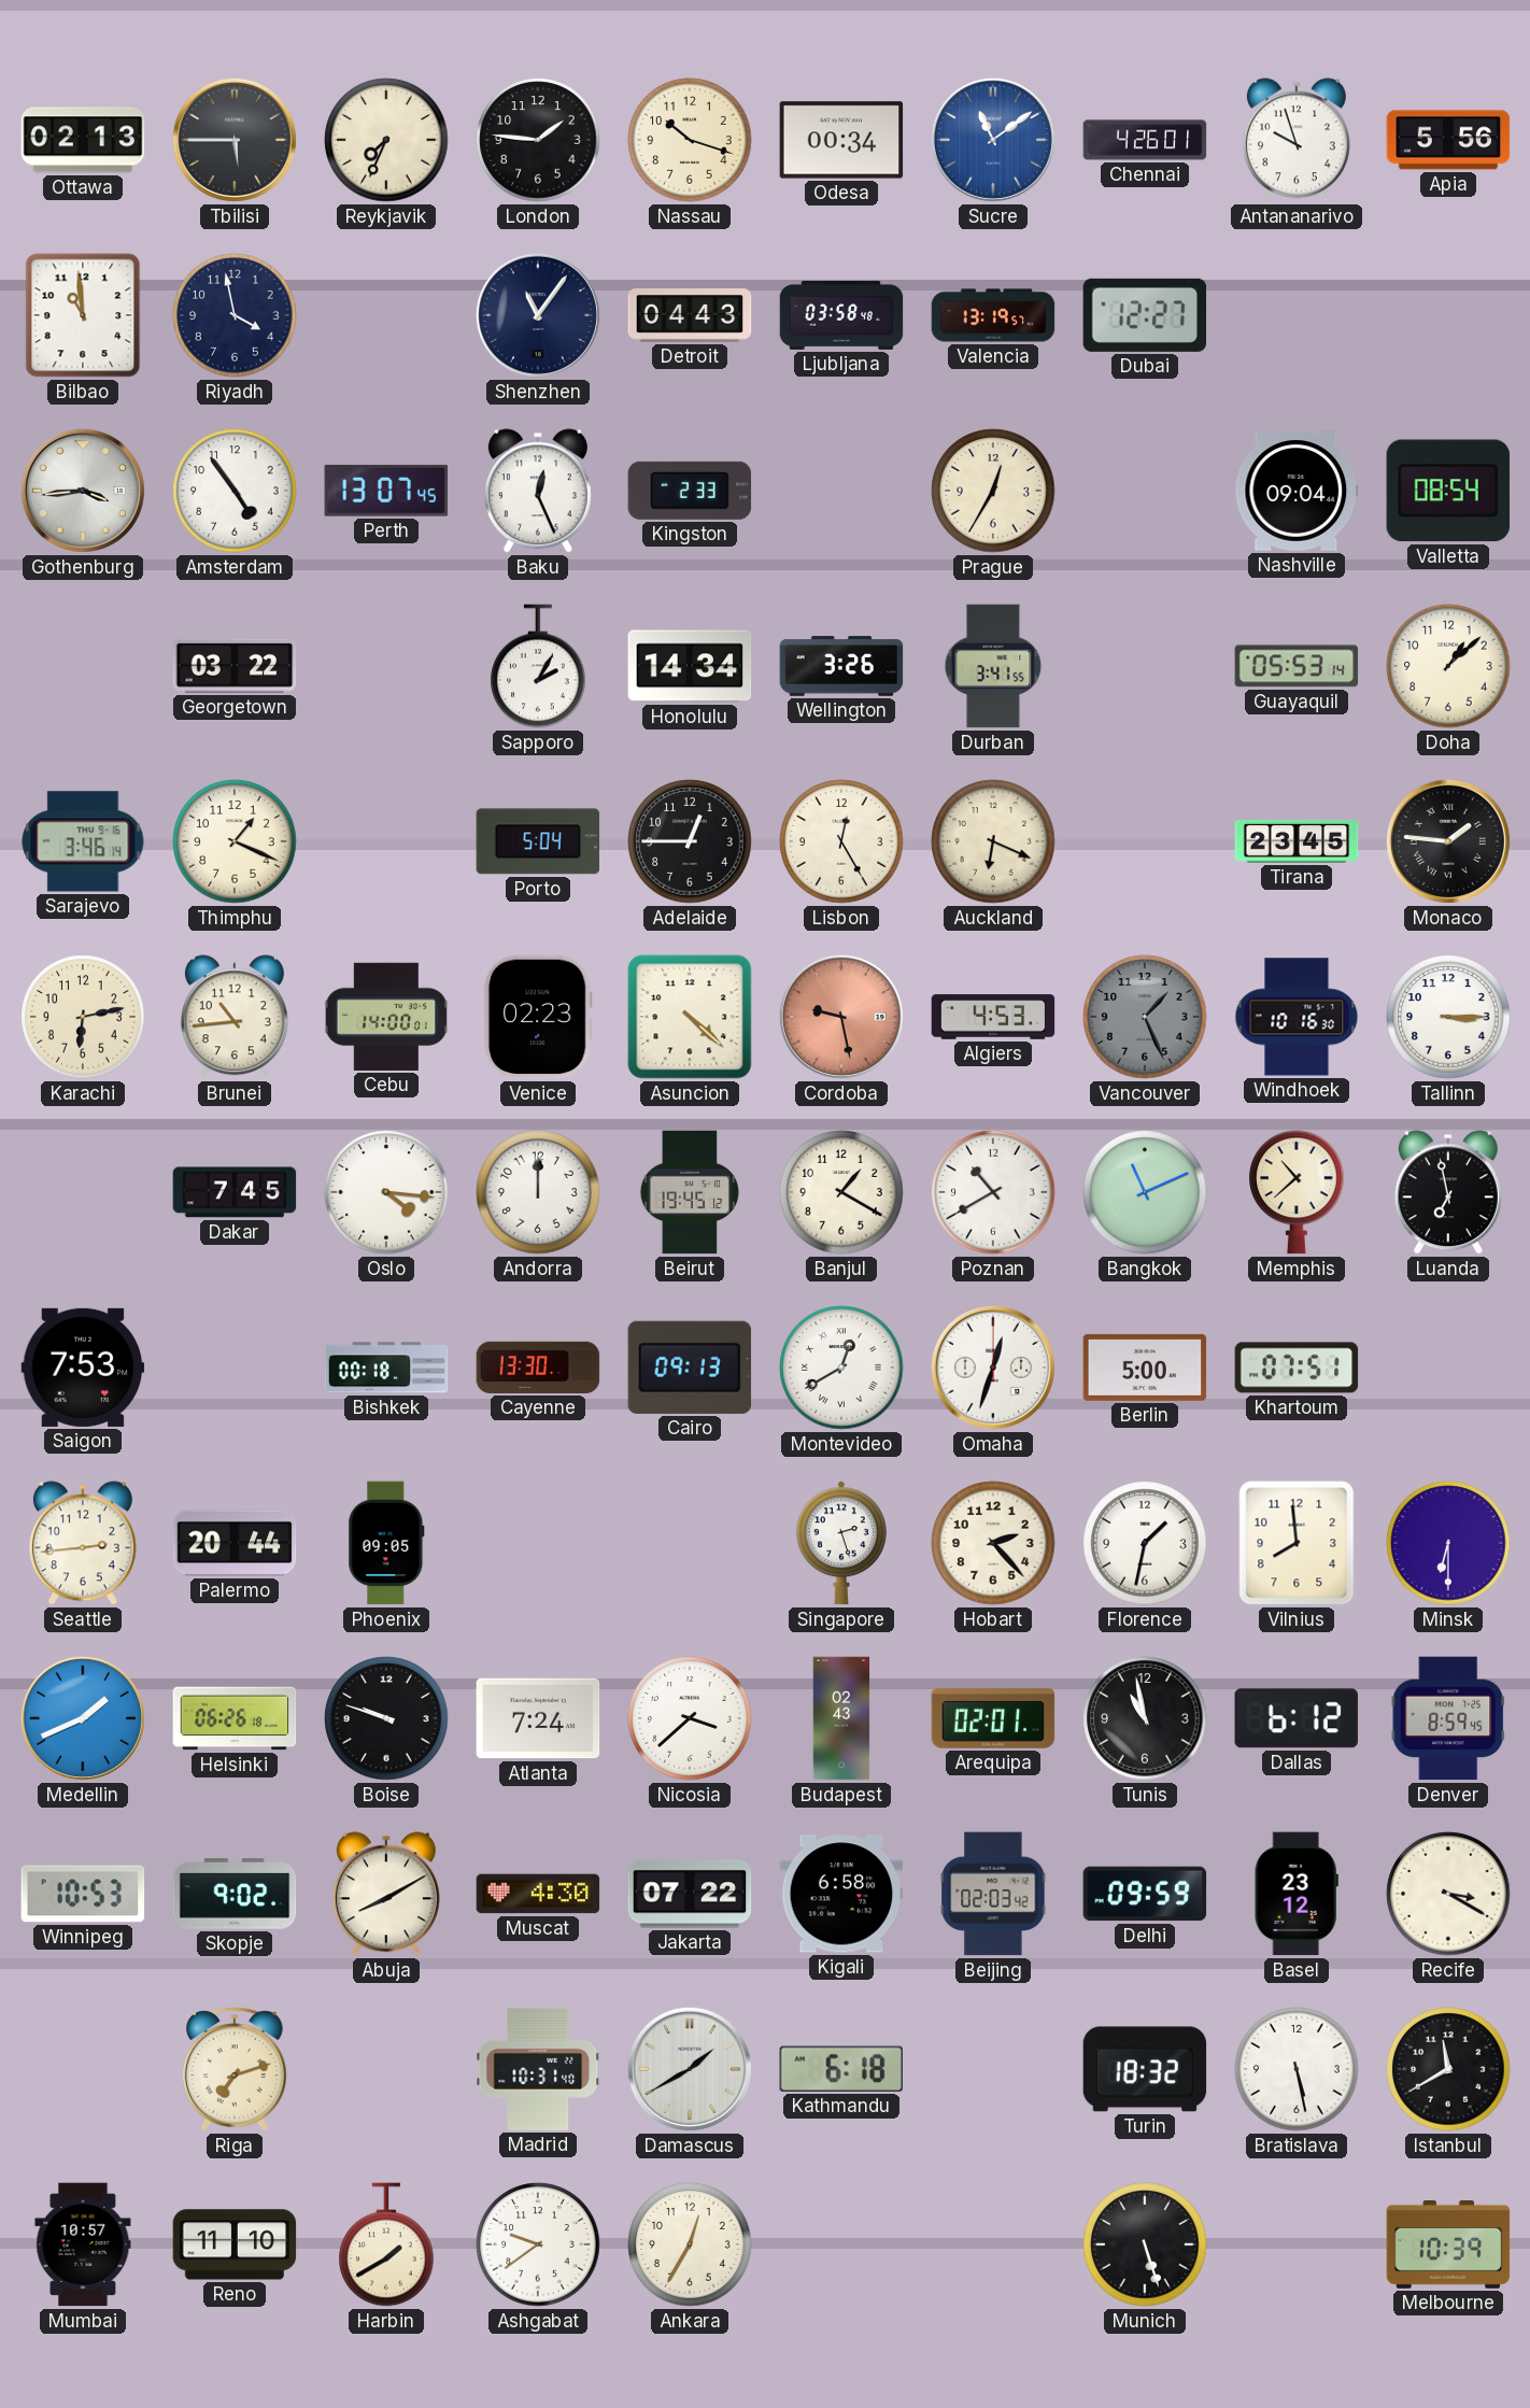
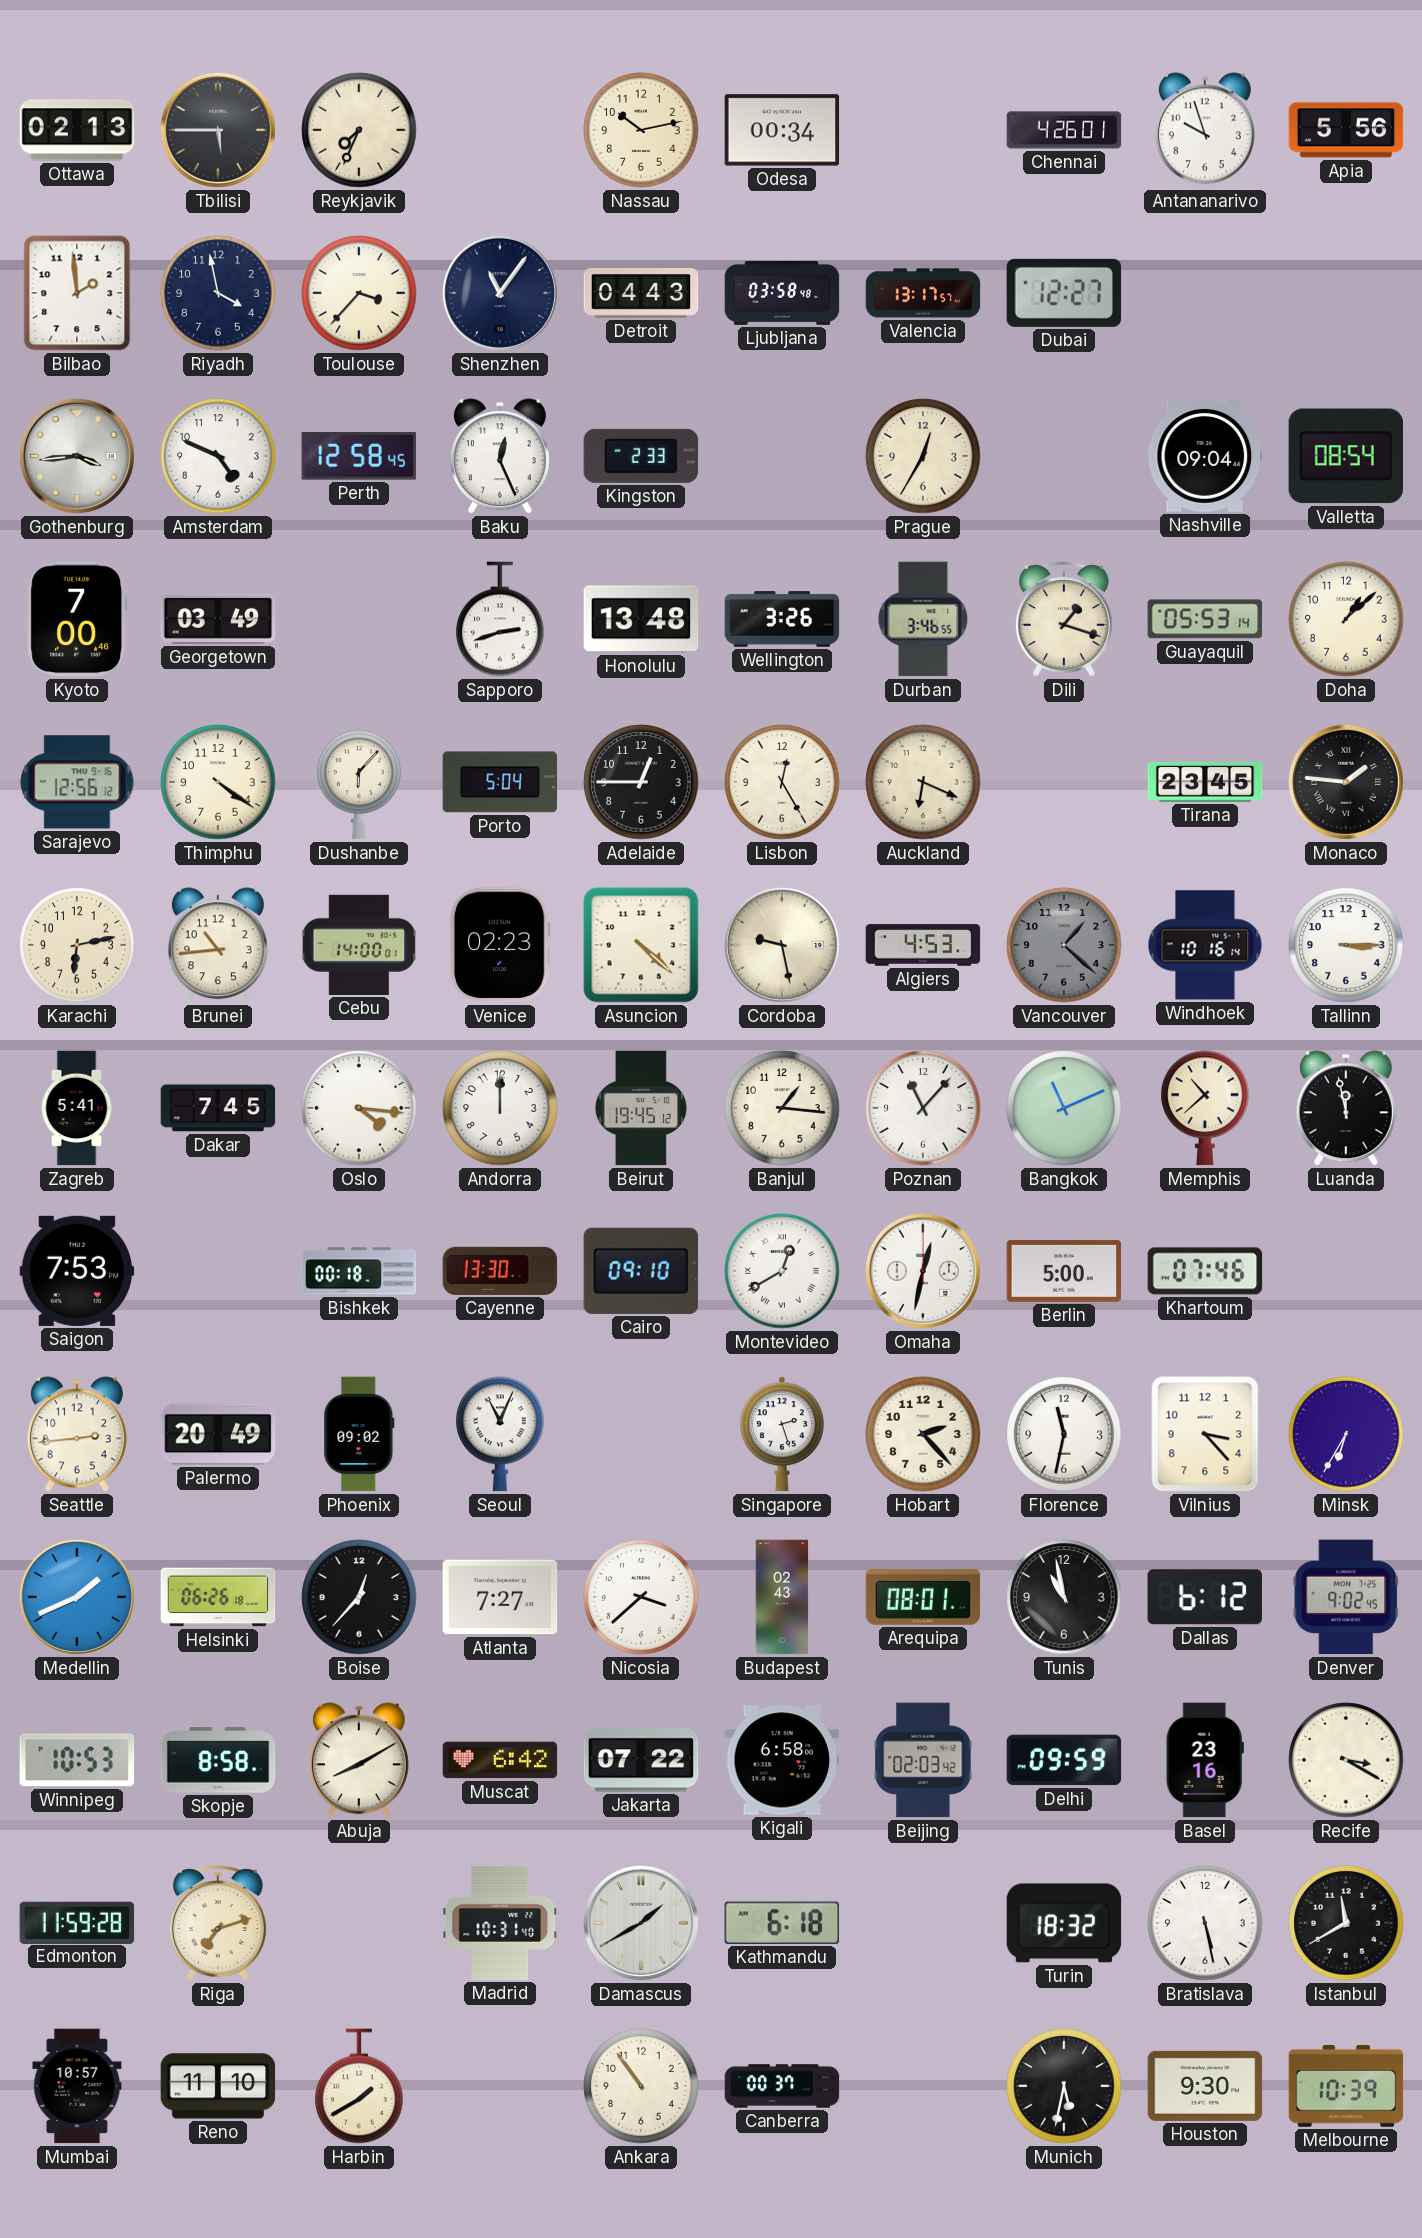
London: 1:46 -> none
Nassau: 10:18 -> 10:13
Sucre: 11:09 -> none
Bilbao: 10:59 -> 1:59
Toulouse: none -> 3:37
Valencia: 13:19 -> 13:17
Amsterdam: 4:54 -> 4:49
Perth: 13:07 -> 12:58
Kyoto: none -> 7:00
Georgetown: 03:22 -> 03:49
Sapporo: 2:05 -> 2:42
Honolulu: 14:34 -> 13:48
Durban: 3:41 -> 3:46
Dili: none -> 1:18
Sarajevo: 3:46 -> 12:56
Thimphu: 1:19 -> 4:21
Dushanbe: none -> 6:07
Cordoba dial: salmon -> cream
Vancouver: 1:26 -> 1:22
Windhoek: 10:16:30 -> 10:16:14
Zagreb: none -> 5:41
Banjul: 1:20 -> 1:16
Poznan: 10:40 -> 11:07
Luanda: 6:58 -> 11:58
Cairo: 09:13 -> 09:10
Omaha: 12:33 -> 12:32
Khartoum: 07:51 -> 07:46
Palermo: 20:44 -> 20:49
Phoenix: 09:05 -> 09:02
Seoul: none -> 11:04
Florence: 1:32 -> 11:32
Vilnius: 7:59 -> 3:23
Minsk: 6:30 -> 6:35
Boise: 9:48 -> 12:37
Atlanta: 7:24 -> 7:27
Arequipa: 02:01 -> 08:01
Denver: 8:59 -> 9:02
Skopje: 9:02 -> 8:58
Muscat: 4:30 -> 6:42
Basel: 23:12 -> 23:16
Edmonton: none -> 11:59
Ashgabat: 9:39 -> none
Ankara: 12:35 -> 10:54
Canberra: none -> 00:37
Munich: 5:27 -> 5:32
Houston: none -> 9:30
